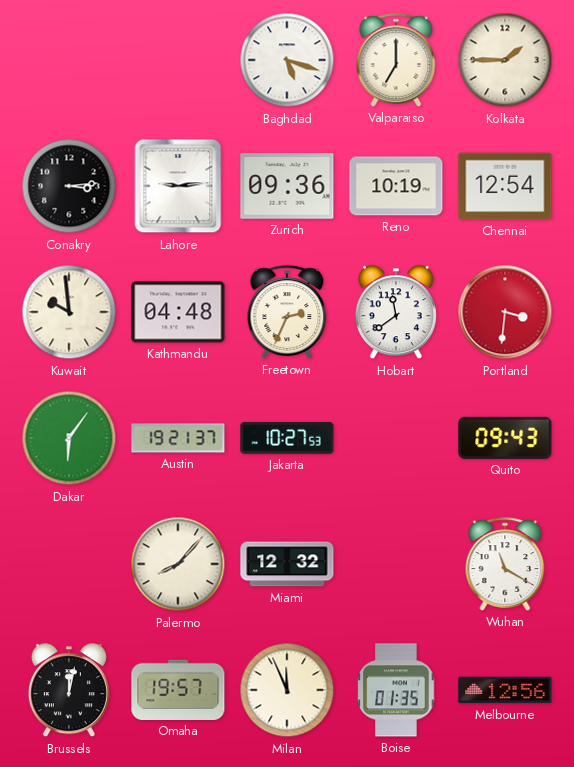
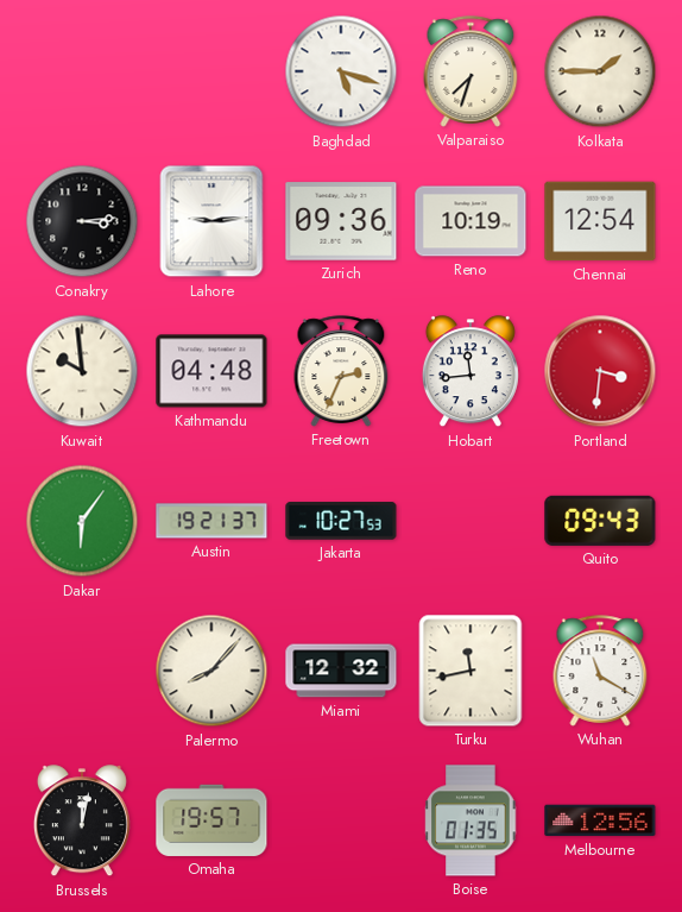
Valparaiso: 7:00 -> 7:33
Hobart: 11:39 -> 11:44
Turku: none -> 11:43
Milan: 11:56 -> none
